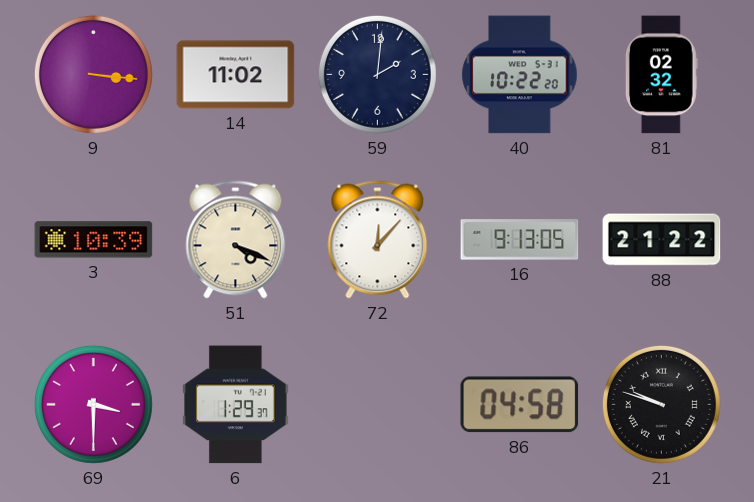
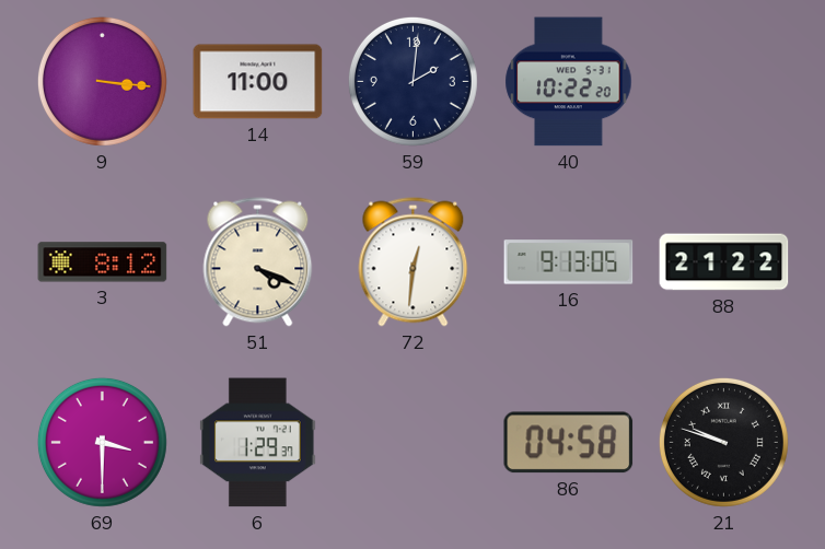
14: 11:02 -> 11:00
81: 02:32 -> none
3: 10:39 -> 8:12
72: 12:07 -> 12:31
